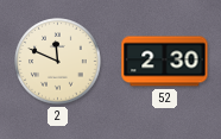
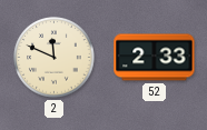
52: 2:30 -> 2:33
